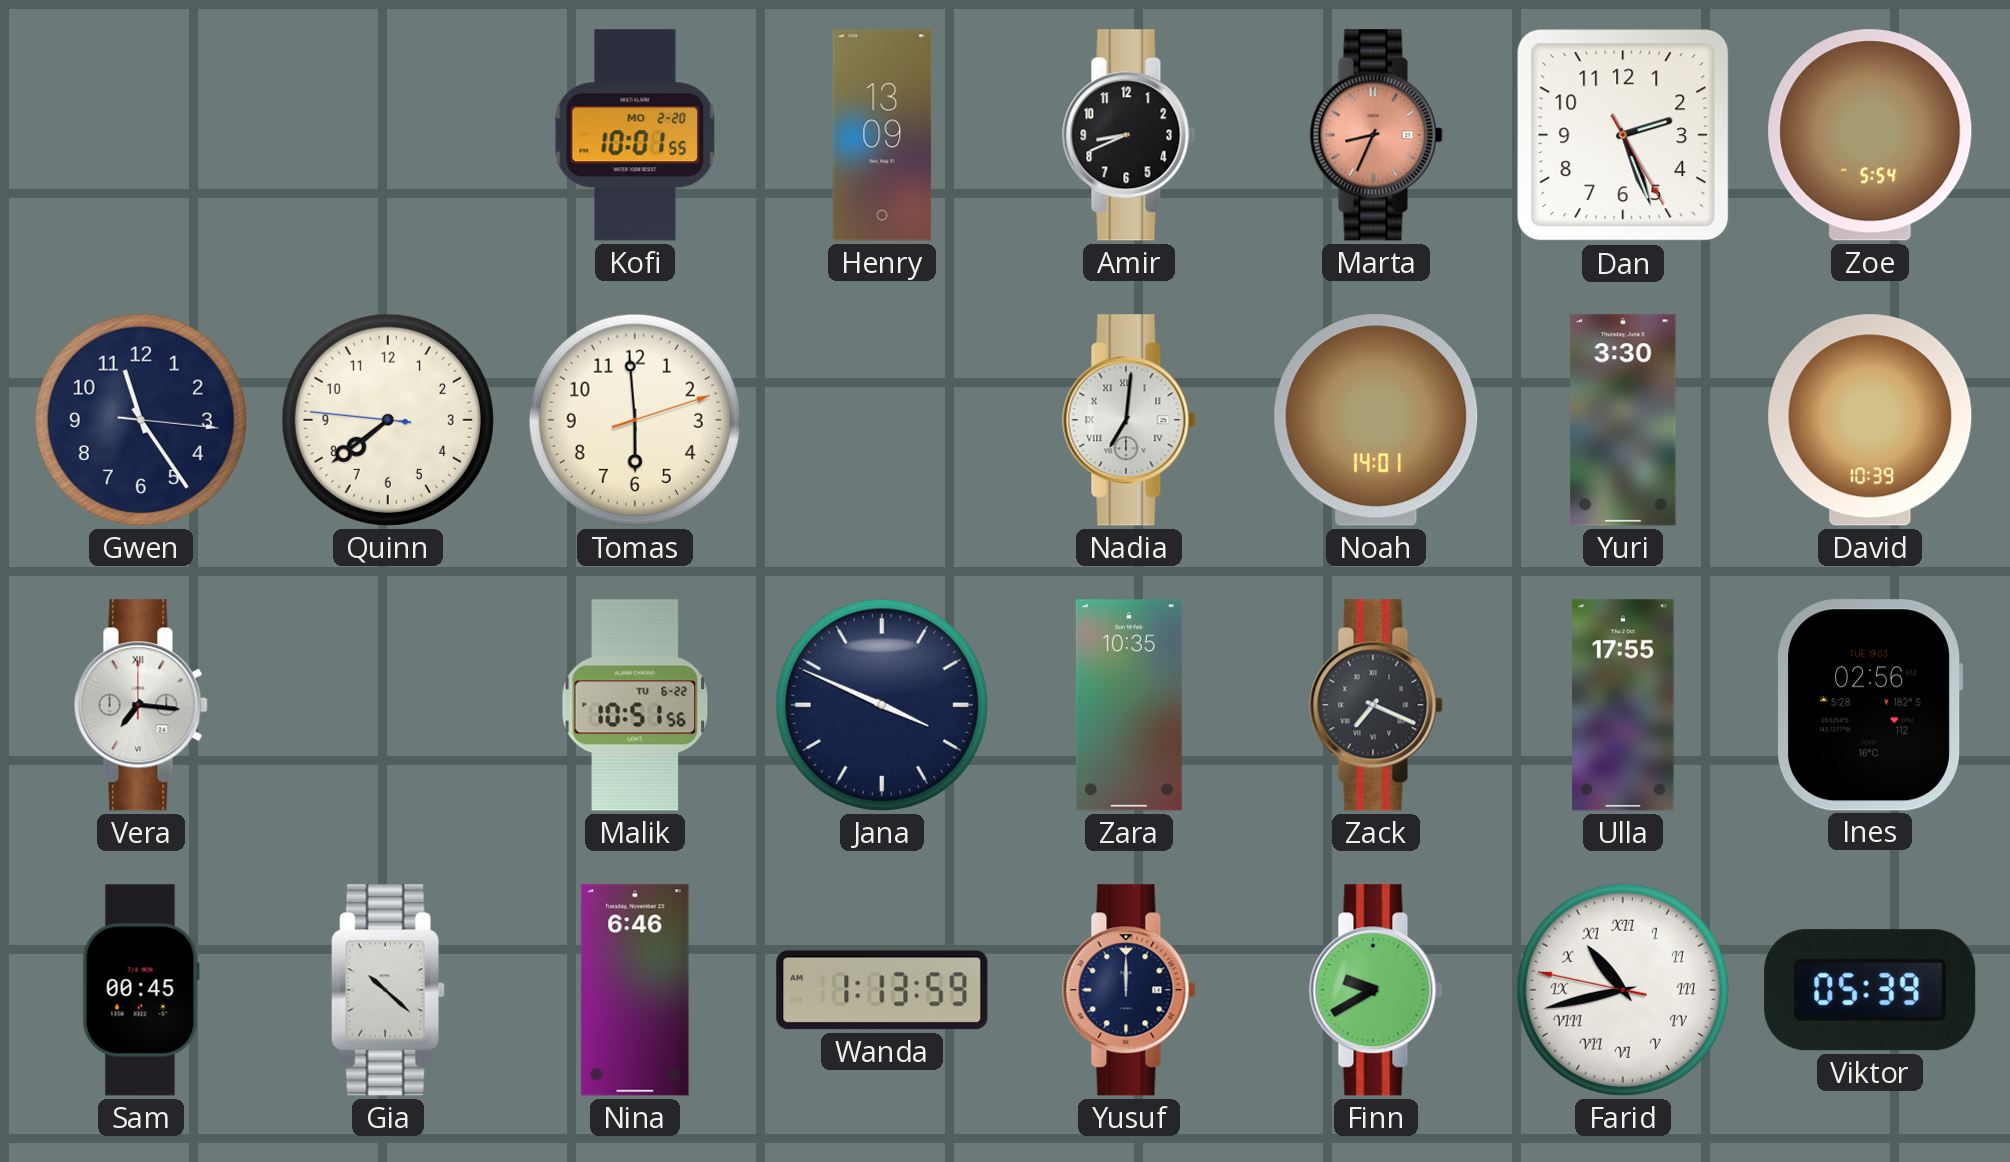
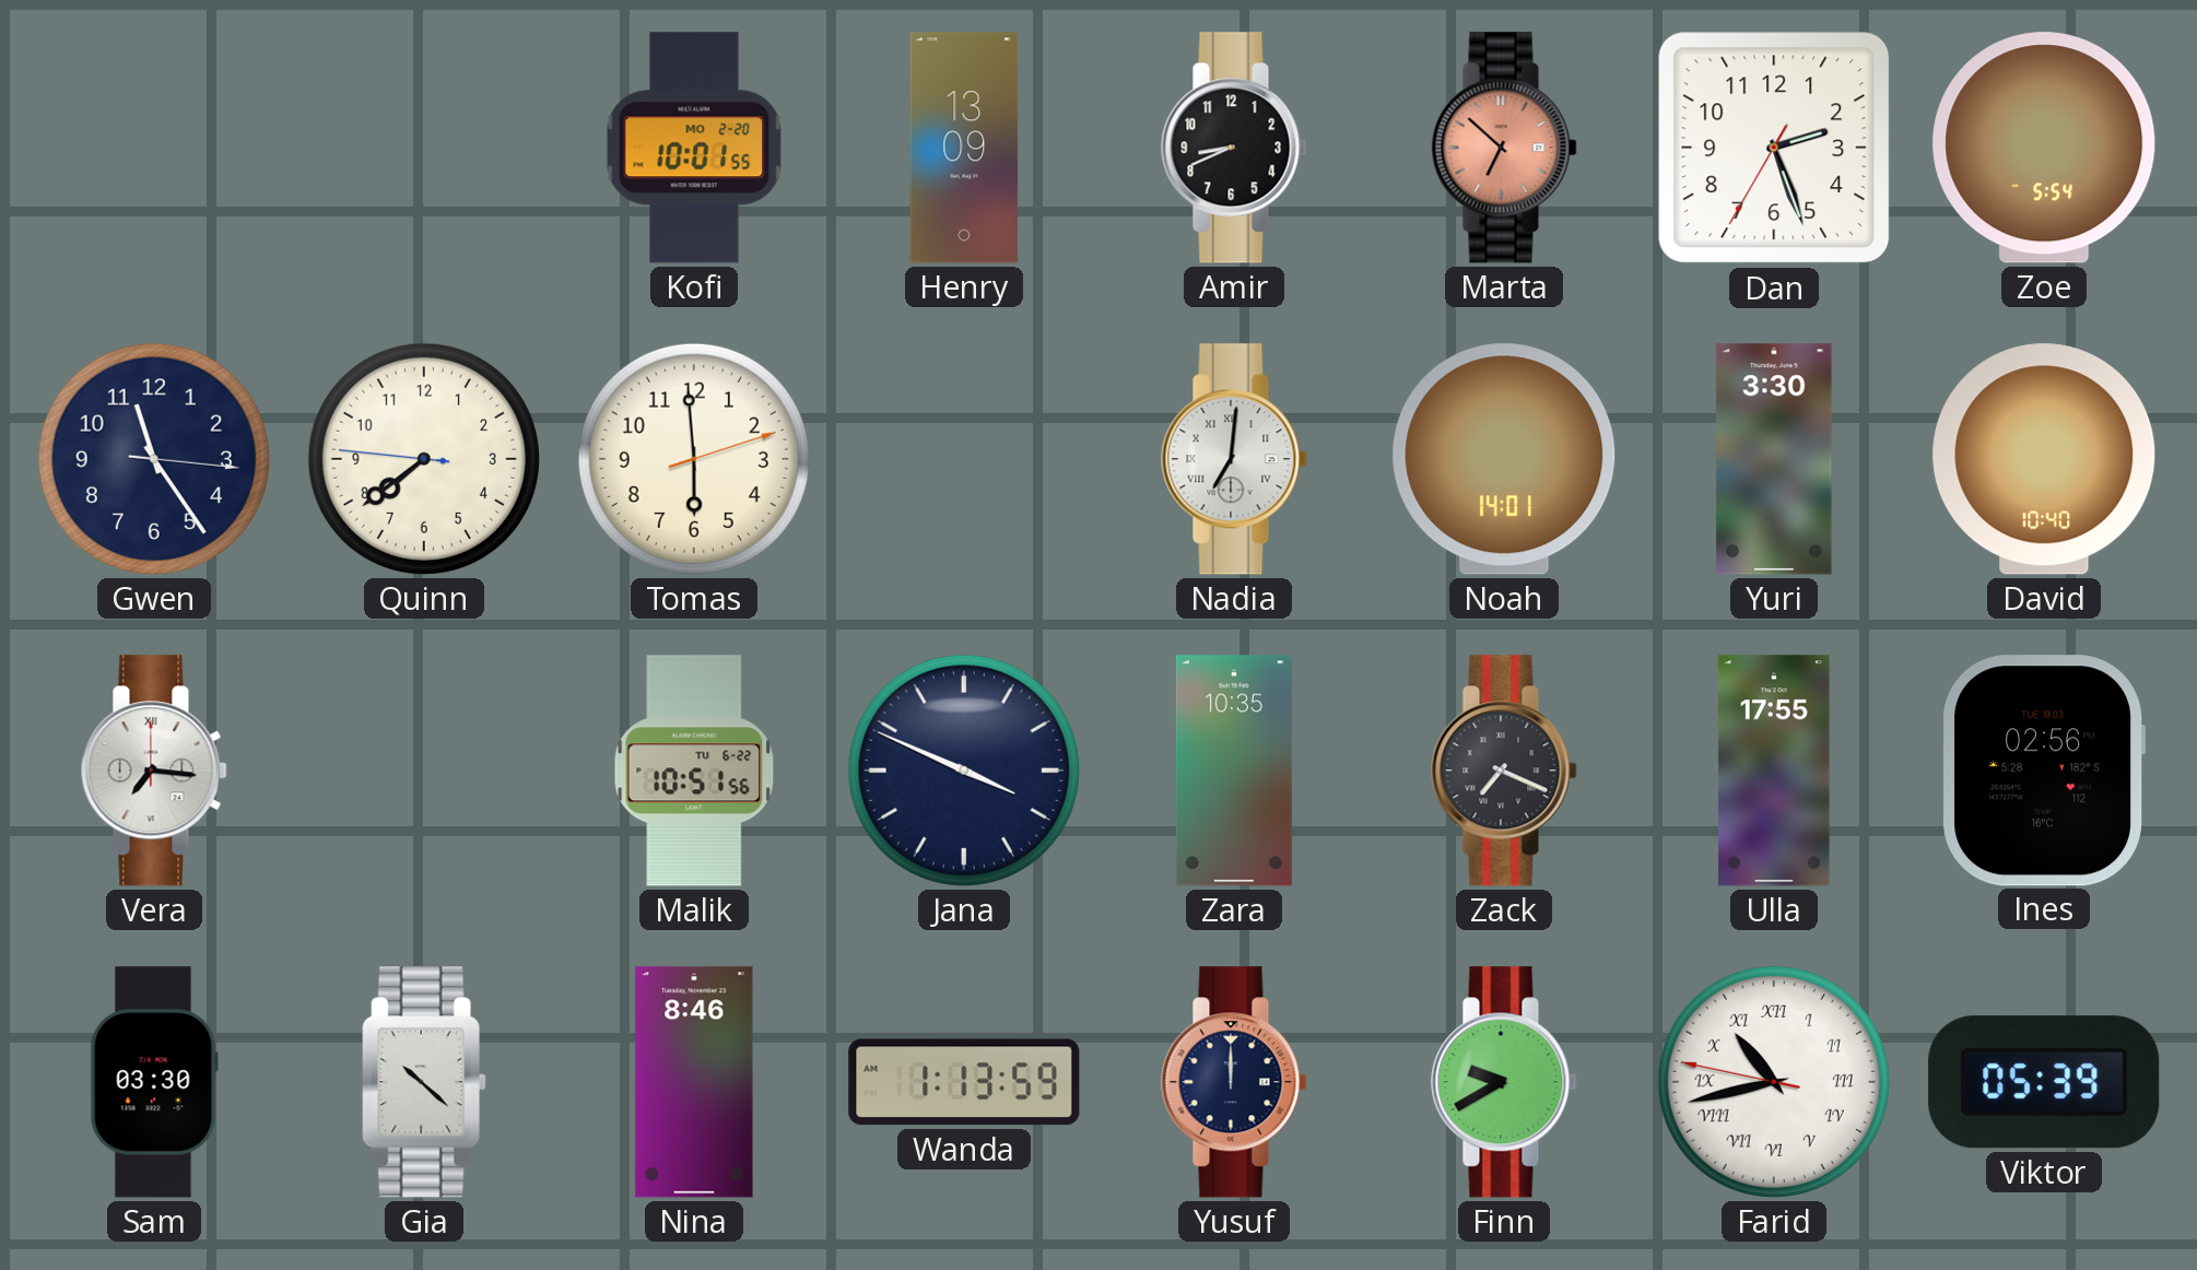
Marta: 8:34 -> 6:52
Dan: 2:26:25 -> 2:26:35
David: 10:39 -> 10:40
Sam: 00:45 -> 03:30
Nina: 6:46 -> 8:46
